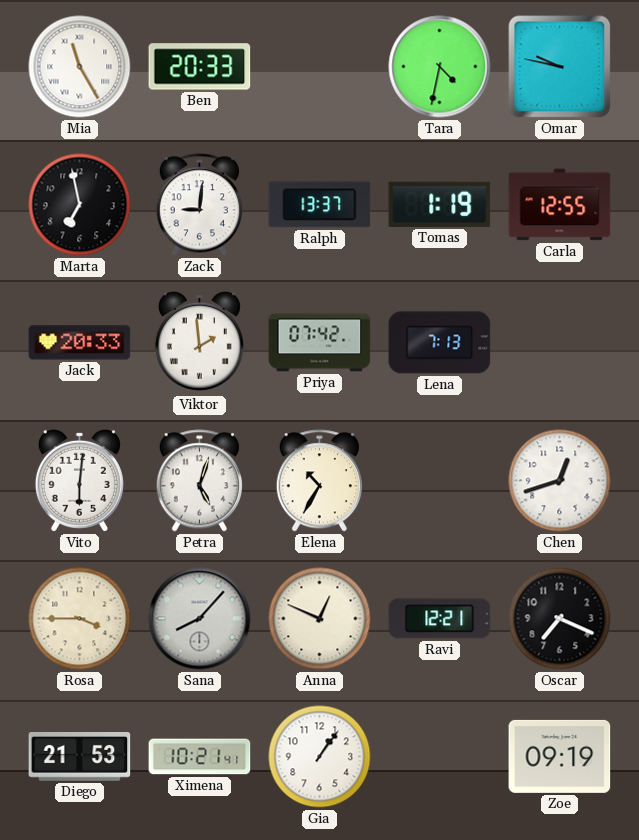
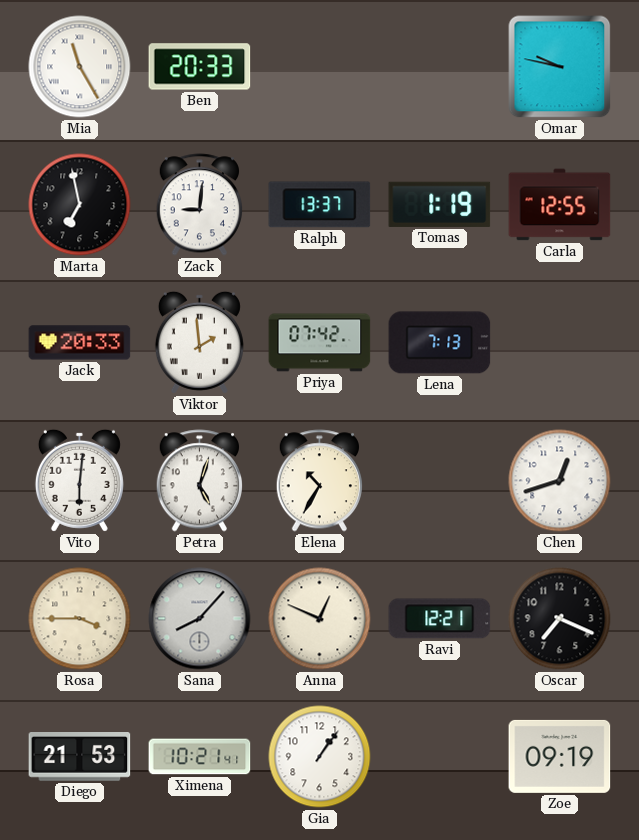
Tara: 4:32 -> none
